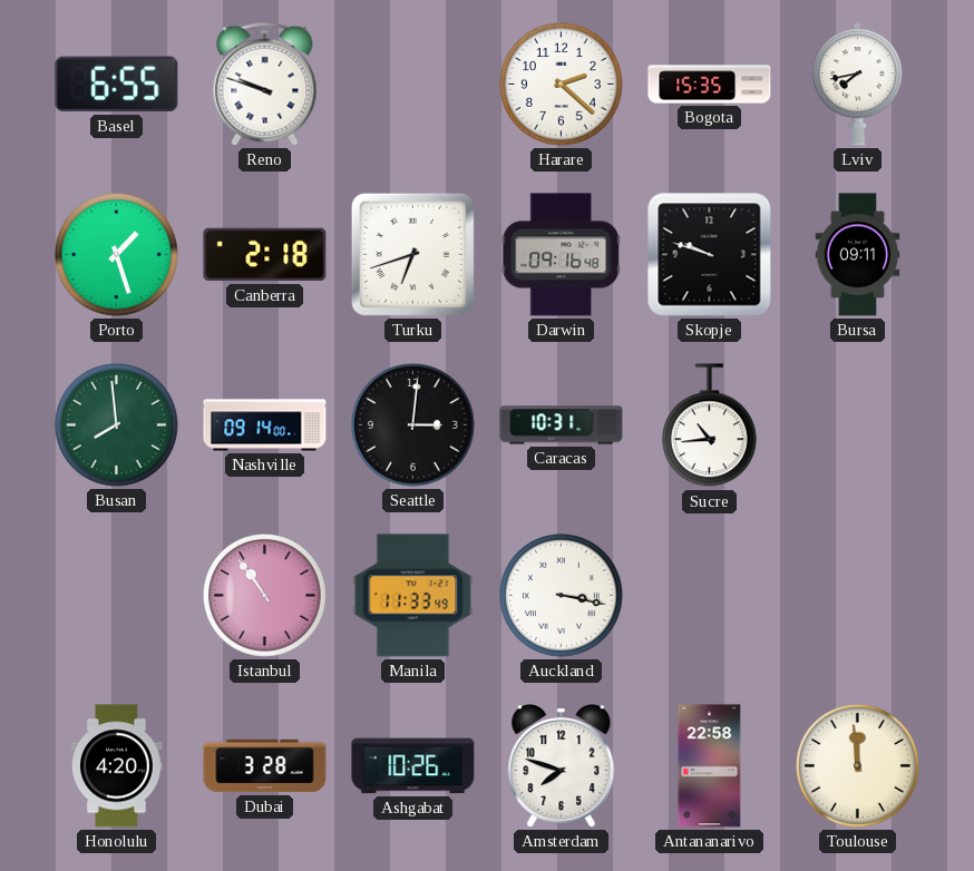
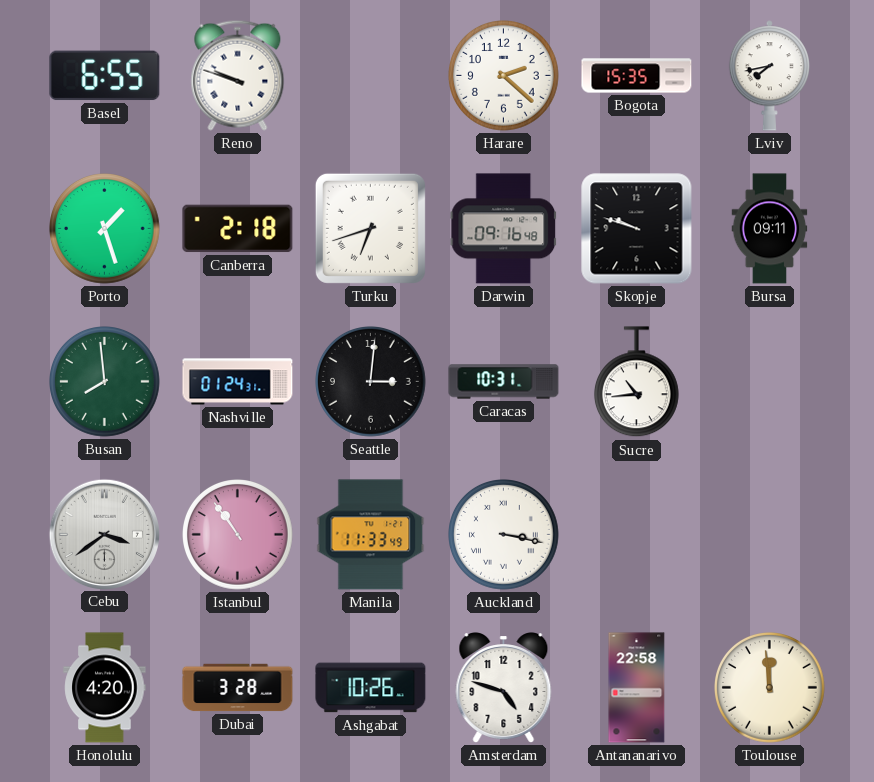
Nashville: 09:14 -> 01:24
Cebu: none -> 3:39
Amsterdam: 7:48 -> 4:48
